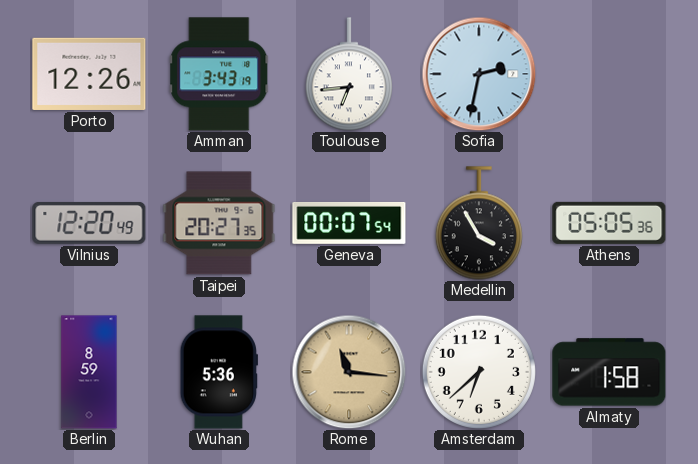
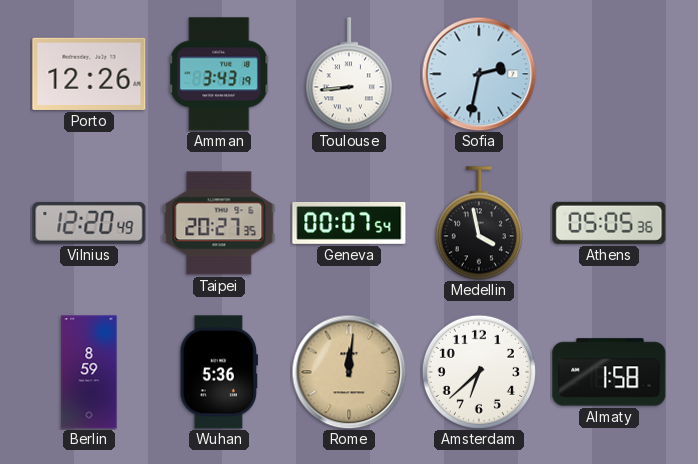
Toulouse: 6:44 -> 8:44
Medellin: 3:55 -> 3:58
Rome: 11:16 -> 12:01
